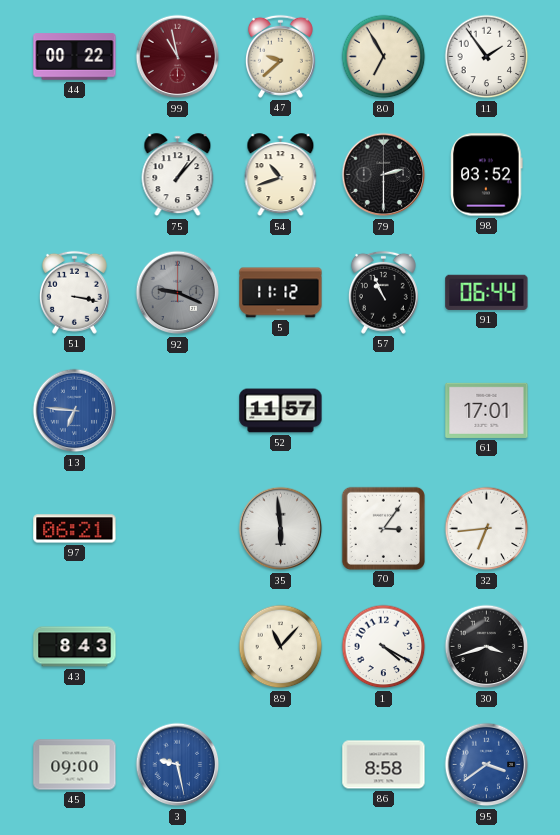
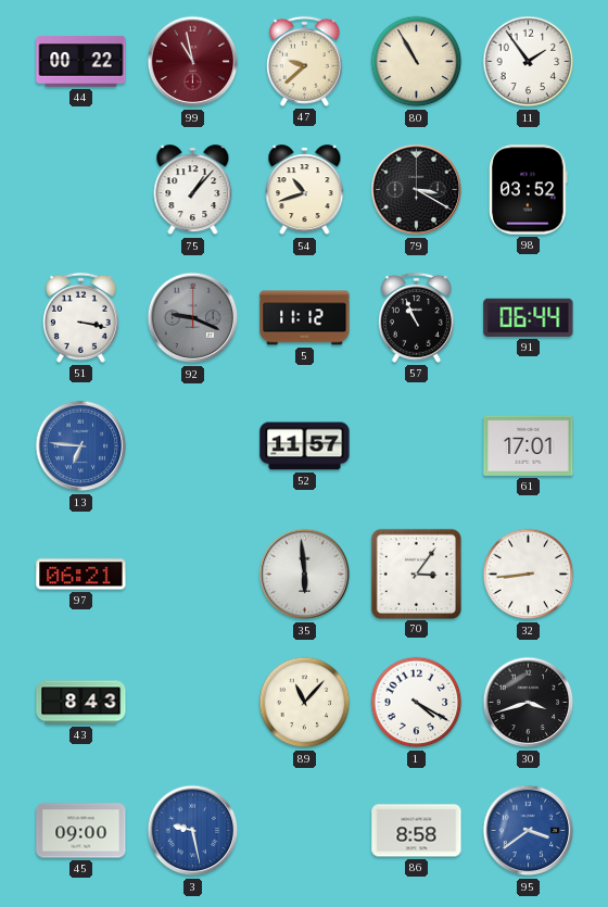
80: 6:55 -> 10:55
79: 2:30 -> 3:20
32: 6:44 -> 8:44
